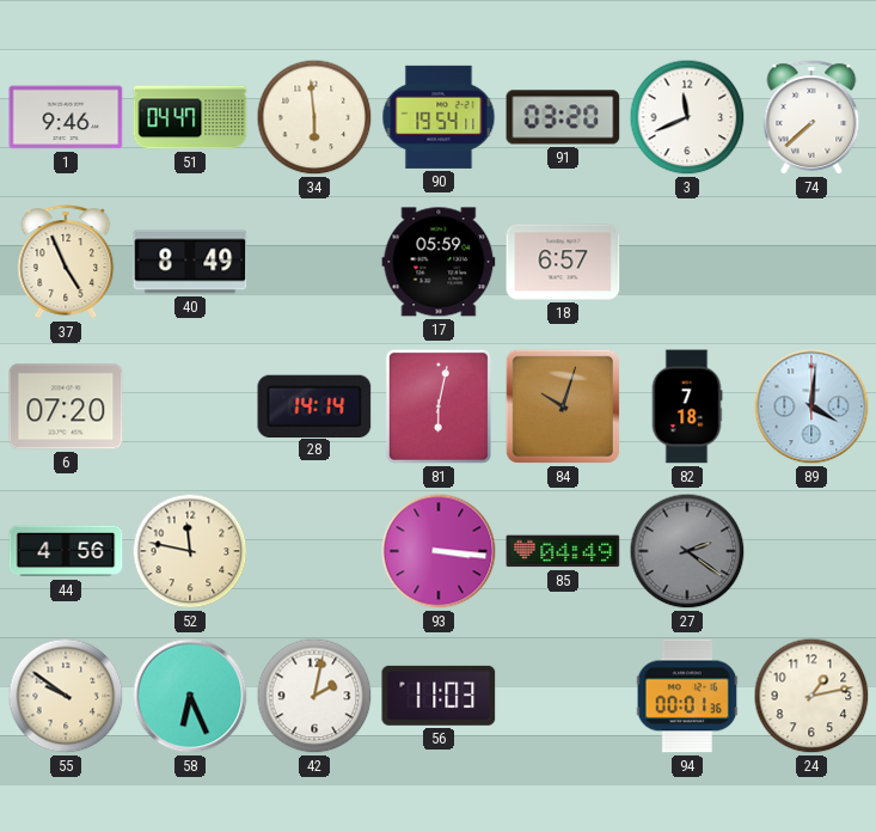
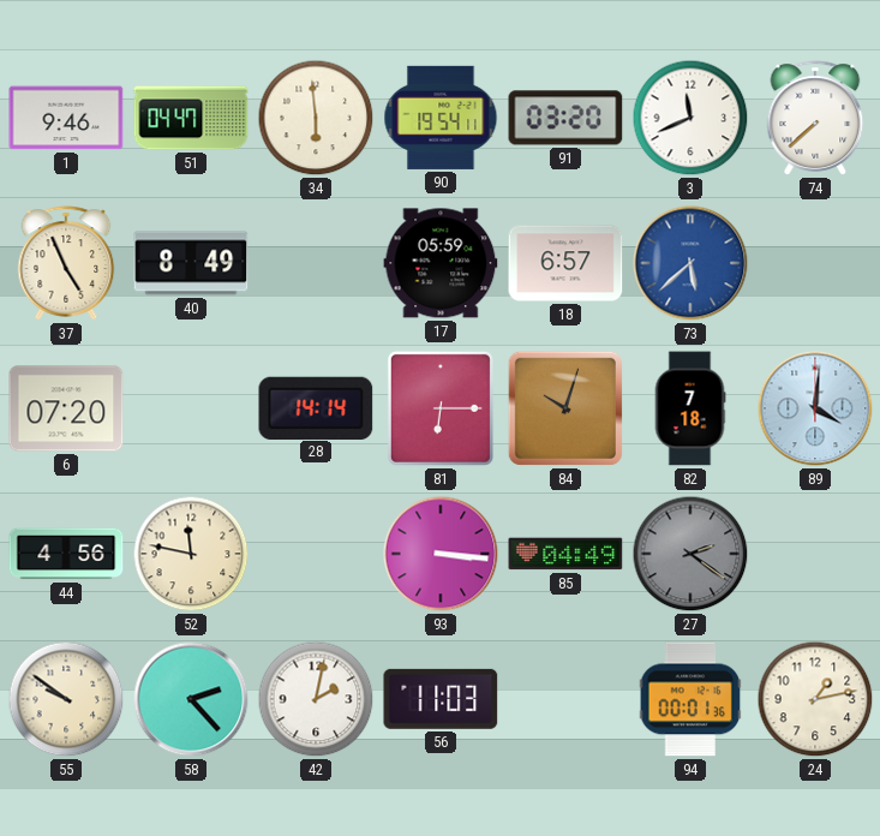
73: none -> 5:38
81: 6:02 -> 6:15
58: 6:26 -> 2:23
